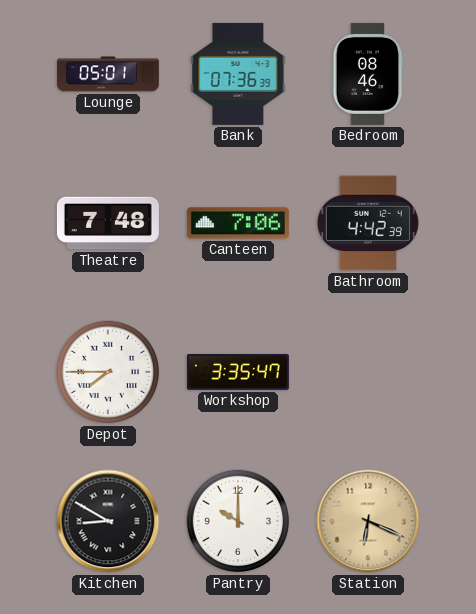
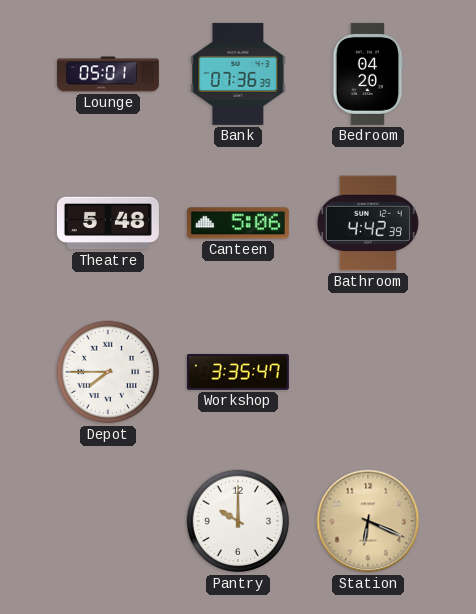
Bedroom: 08:46 -> 04:20
Theatre: 7:48 -> 5:48
Canteen: 7:06 -> 5:06
Kitchen: 8:50 -> none
